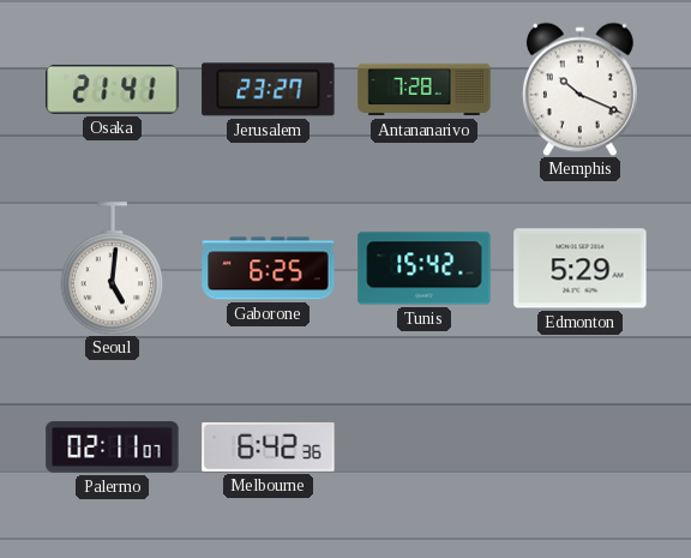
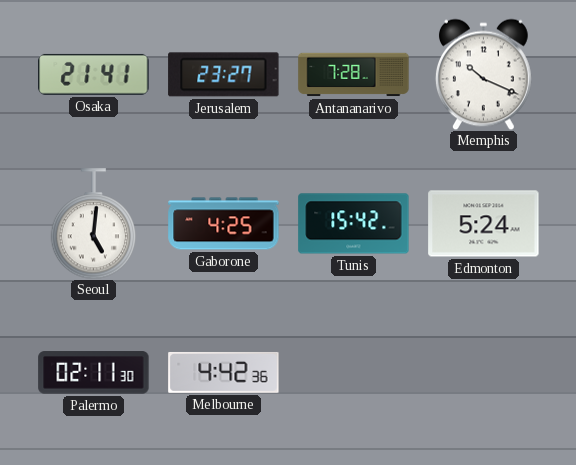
Gaborone: 6:25 -> 4:25
Edmonton: 5:29 -> 5:24
Palermo: 02:11:07 -> 02:11:30
Melbourne: 6:42 -> 4:42
